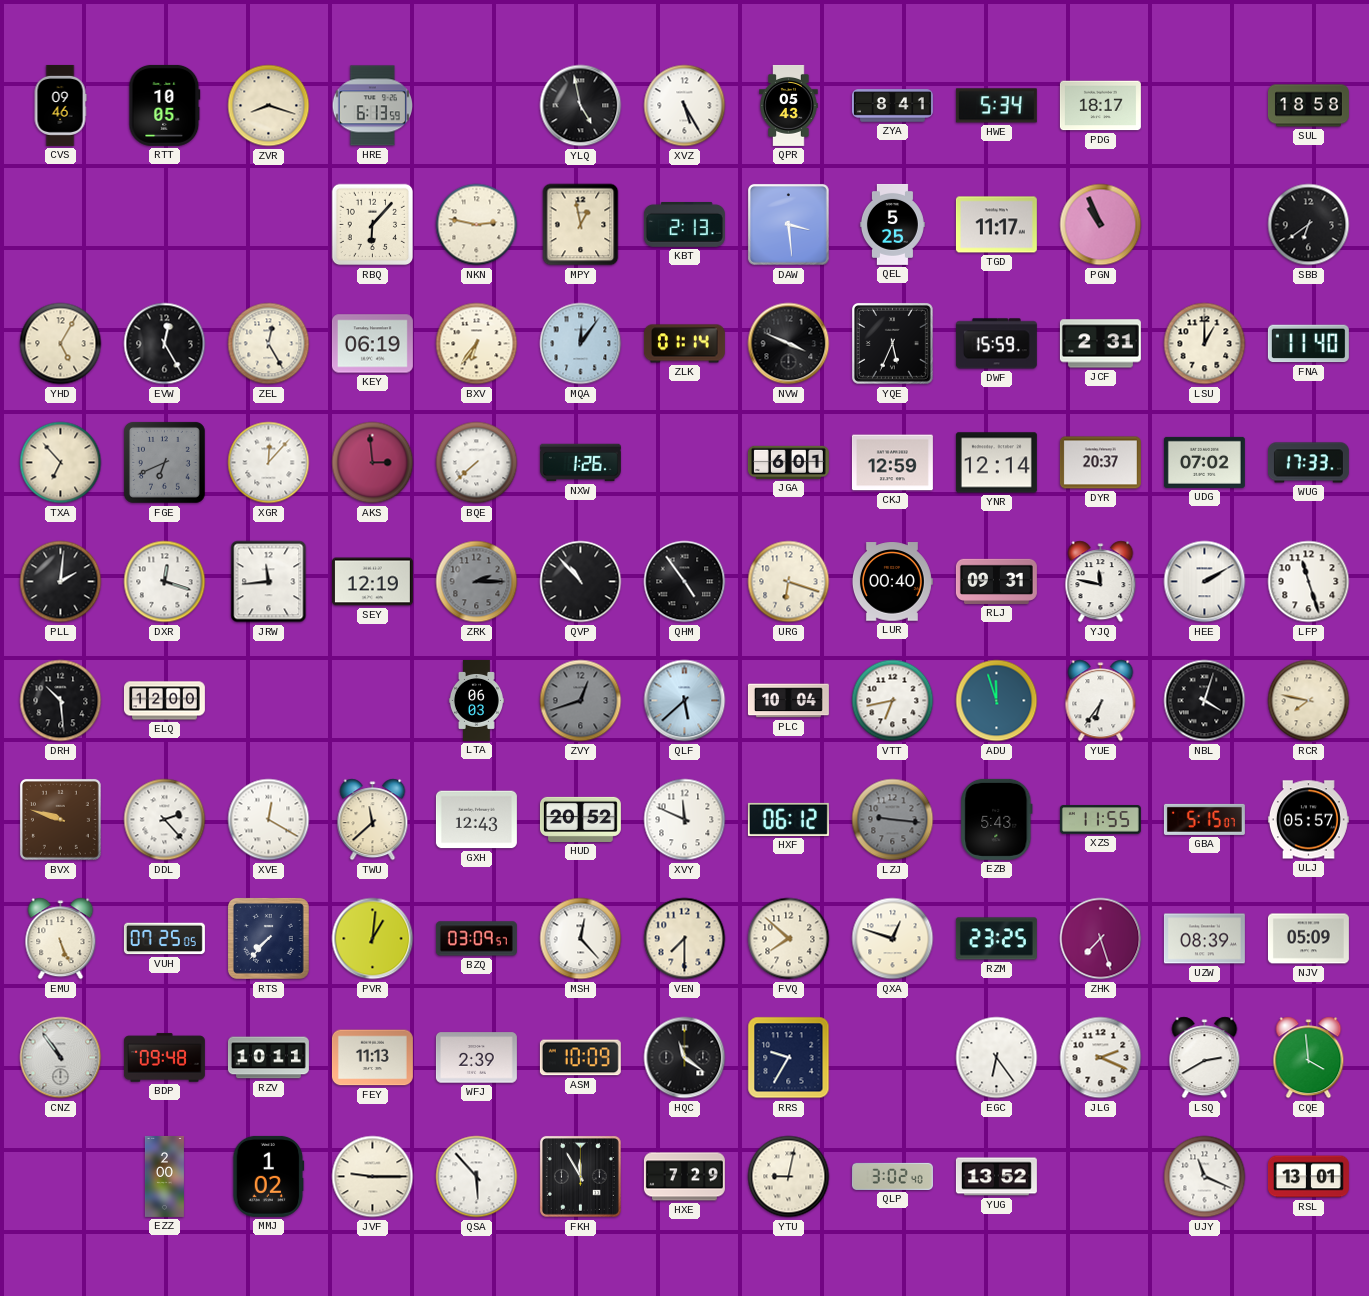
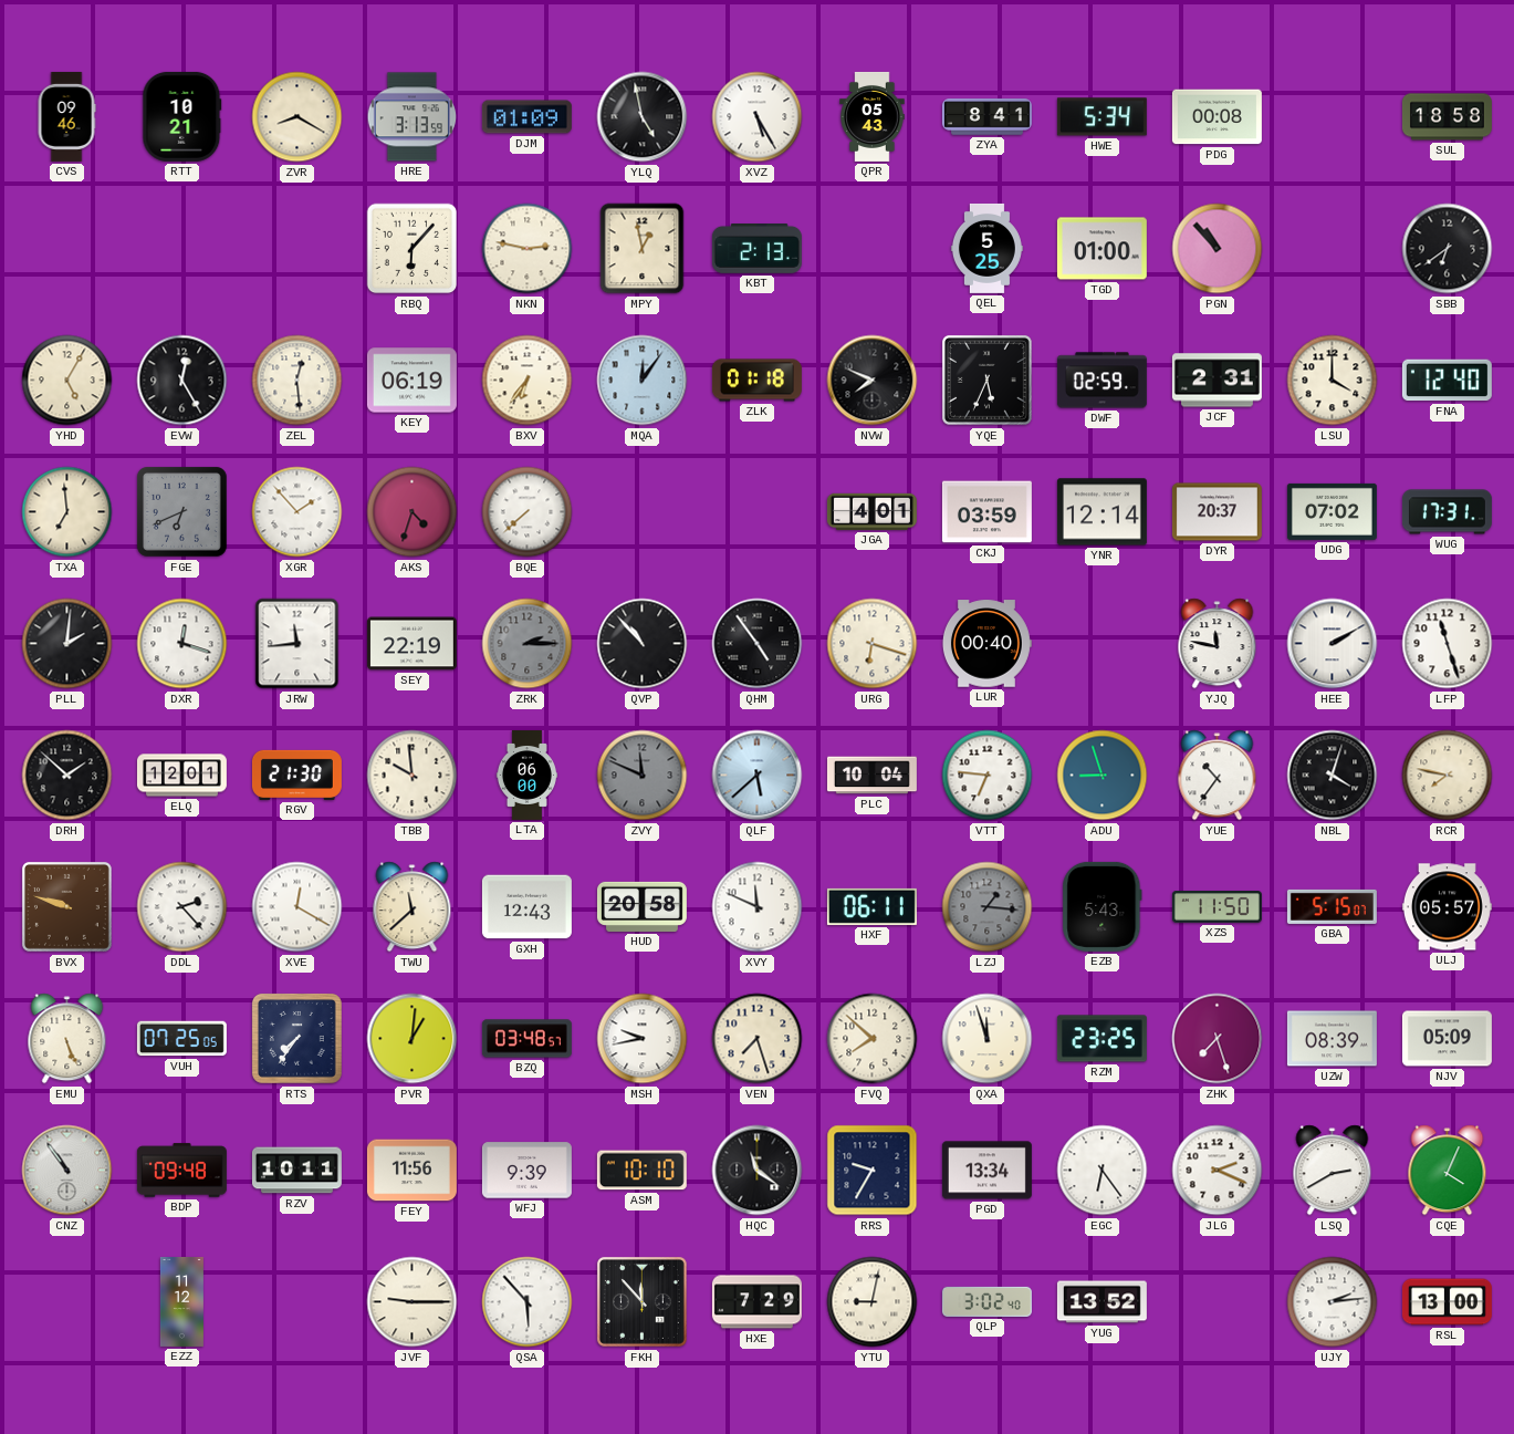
RTT: 10:05 -> 10:21
ZVR: 8:18 -> 8:20
HRE: 6:13 -> 3:13
DJM: none -> 01:09
PDG: 18:17 -> 00:08
DAW: 3:29 -> none
TGD: 11:17 -> 01:00
PGN: 10:56 -> 10:53
ZEL: 12:25 -> 12:29
ZLK: 01:14 -> 01:18
NVW: 3:49 -> 7:49
DWF: 15:59 -> 02:59
LSU: 1:00 -> 4:00
FNA: 11:40 -> 12:40
TXA: 6:53 -> 6:59
XGR: 12:07 -> 1:53
AKS: 2:59 -> 4:33
NXW: 1:26 -> none
JGA: 6:01 -> 4:01
CKJ: 12:59 -> 03:59
WUG: 17:33 -> 17:31
SEY: 12:19 -> 22:19
RLJ: 09:31 -> none
DRH: 10:29 -> 1:52
ELQ: 12:00 -> 12:01
RGV: none -> 21:30
TBB: none -> 9:59
LTA: 06:03 -> 06:00
ZVY: 12:42 -> 11:49
VTT: 6:43 -> 6:46
ADU: 11:57 -> 8:57
YUE: 6:36 -> 10:36
HUD: 20:52 -> 20:58
HXF: 06:12 -> 06:11
LZJ: 9:16 -> 1:16
XZS: 11:55 -> 11:50
RTS: 7:37 -> 7:36
BZQ: 03:09 -> 03:48
MSH: 12:23 -> 9:43
VEN: 7:30 -> 7:27
QXA: 12:48 -> 11:57
FEY: 11:13 -> 11:56
WFJ: 2:39 -> 9:39
ASM: 10:09 -> 10:10
PGD: none -> 13:34
CQE: 3:59 -> 4:04
EZZ: 2:00 -> 11:12
MMJ: 1:02 -> none
FKH: 11:55 -> 11:53
UJY: 11:19 -> 2:14
RSL: 13:01 -> 13:00
